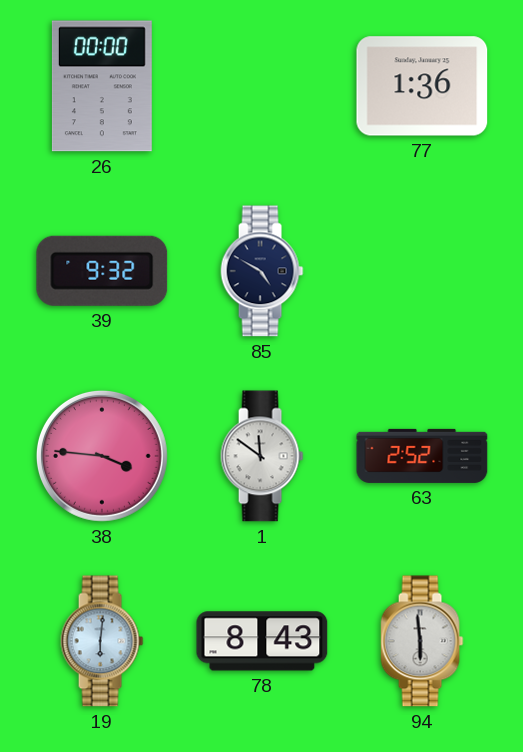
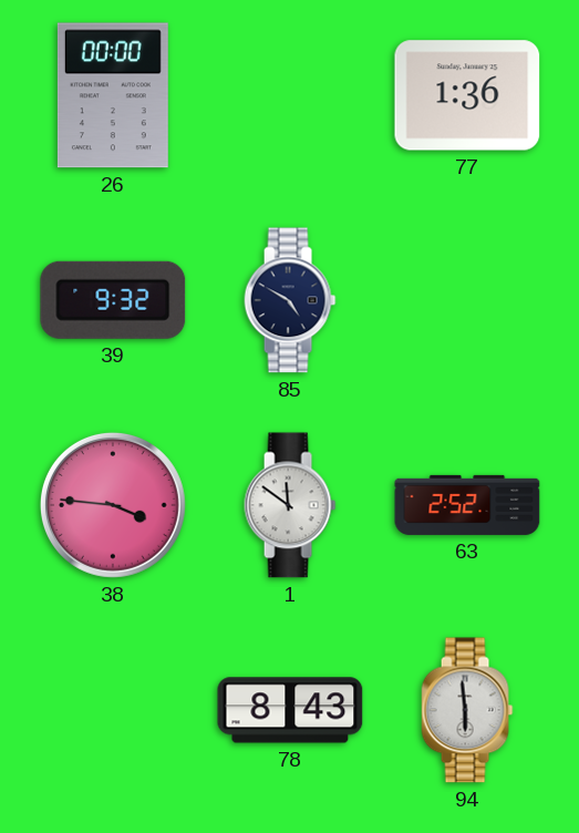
19: 6:01 -> none
